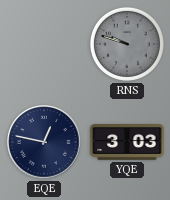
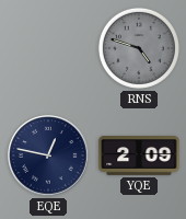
RNS: 9:48 -> 4:48
YQE: 3:03 -> 2:09
